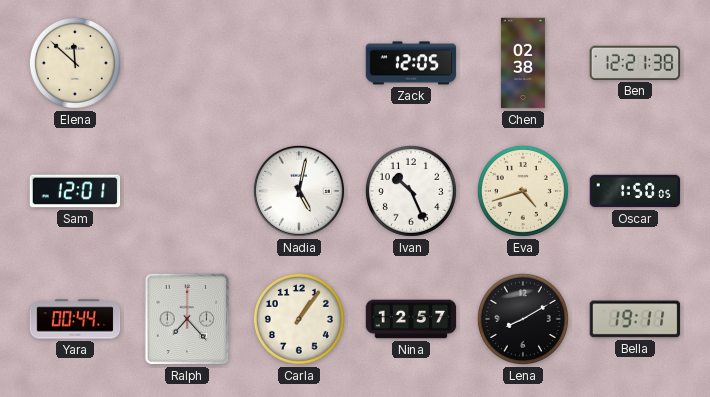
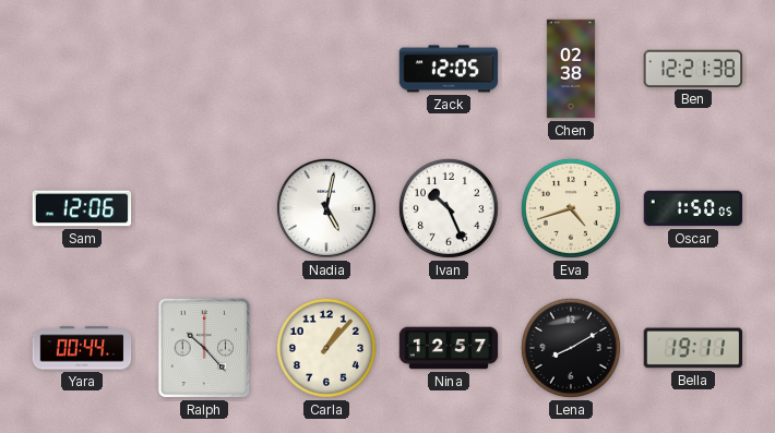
Elena: 11:52 -> none
Sam: 12:01 -> 12:06
Ralph: 7:23 -> 10:23
Carla: 1:06 -> 1:07
